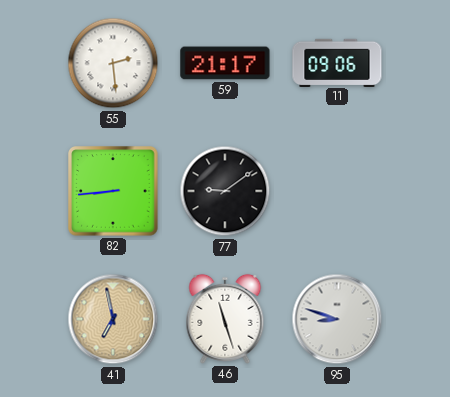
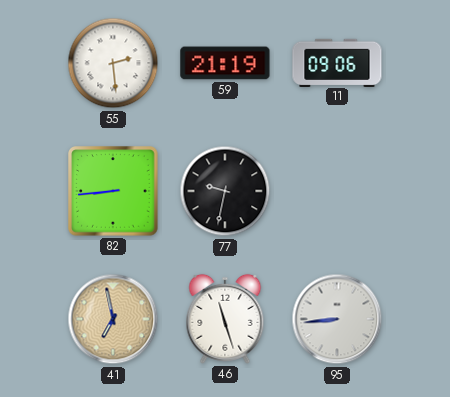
59: 21:17 -> 21:19
77: 9:09 -> 9:32
95: 8:48 -> 8:44
